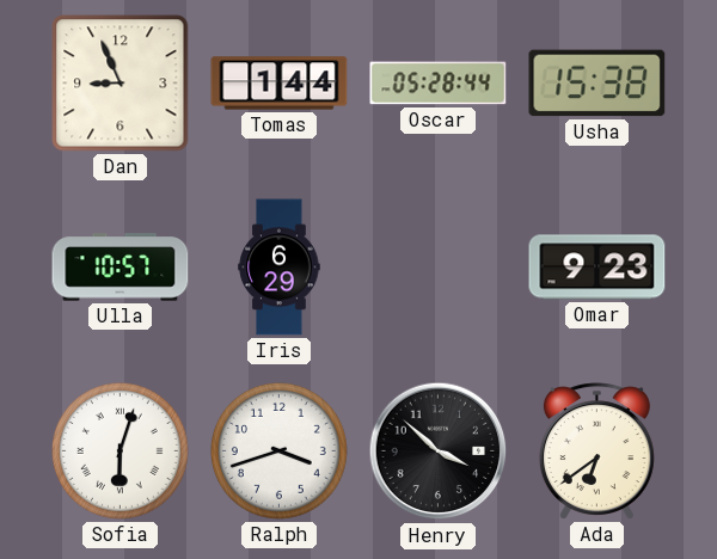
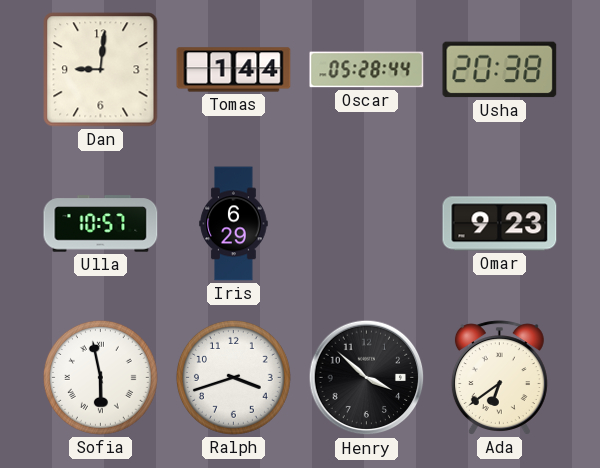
Dan: 8:56 -> 9:01
Usha: 15:38 -> 20:38
Sofia: 6:03 -> 5:58
